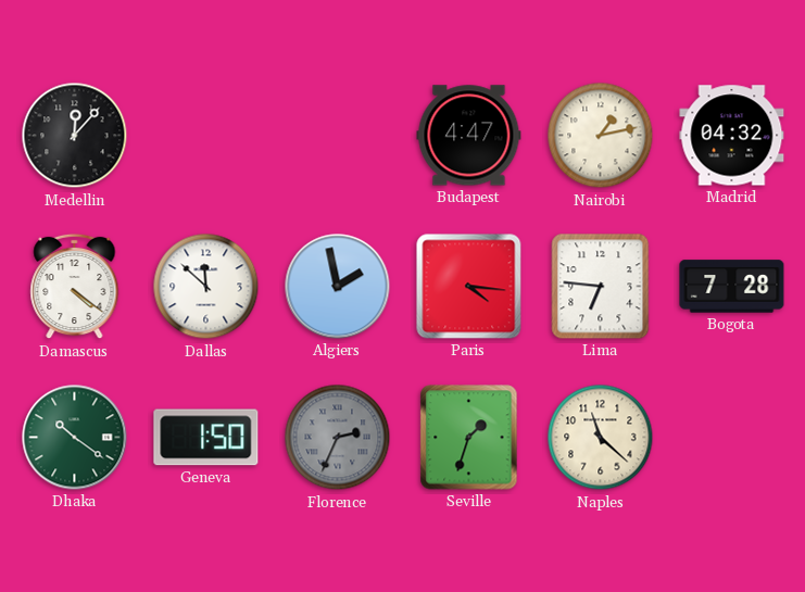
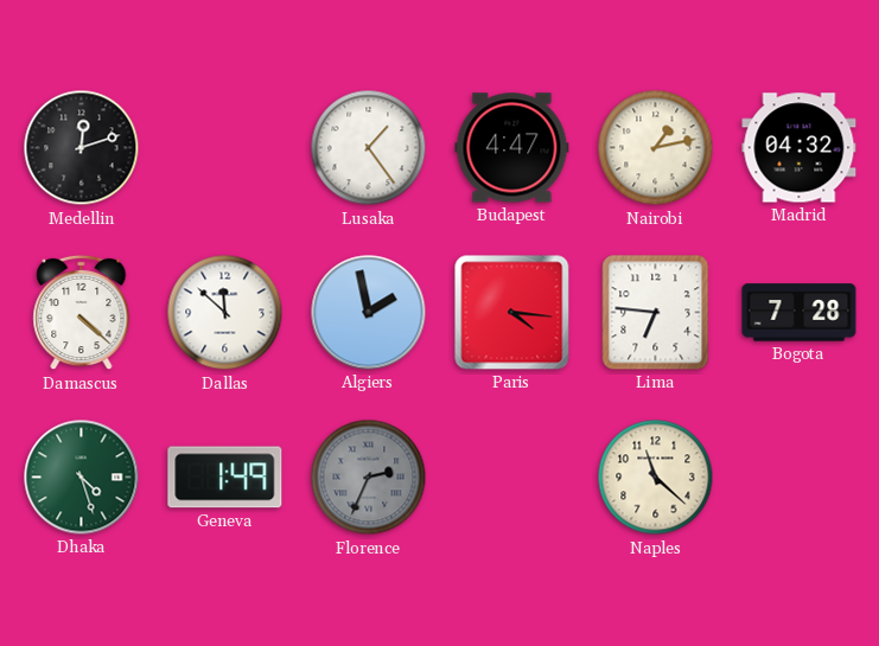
Medellin: 12:07 -> 12:12
Lusaka: none -> 1:24
Damascus: 4:21 -> 4:22
Dhaka: 10:21 -> 4:27
Geneva: 1:50 -> 1:49
Seville: 1:33 -> none
